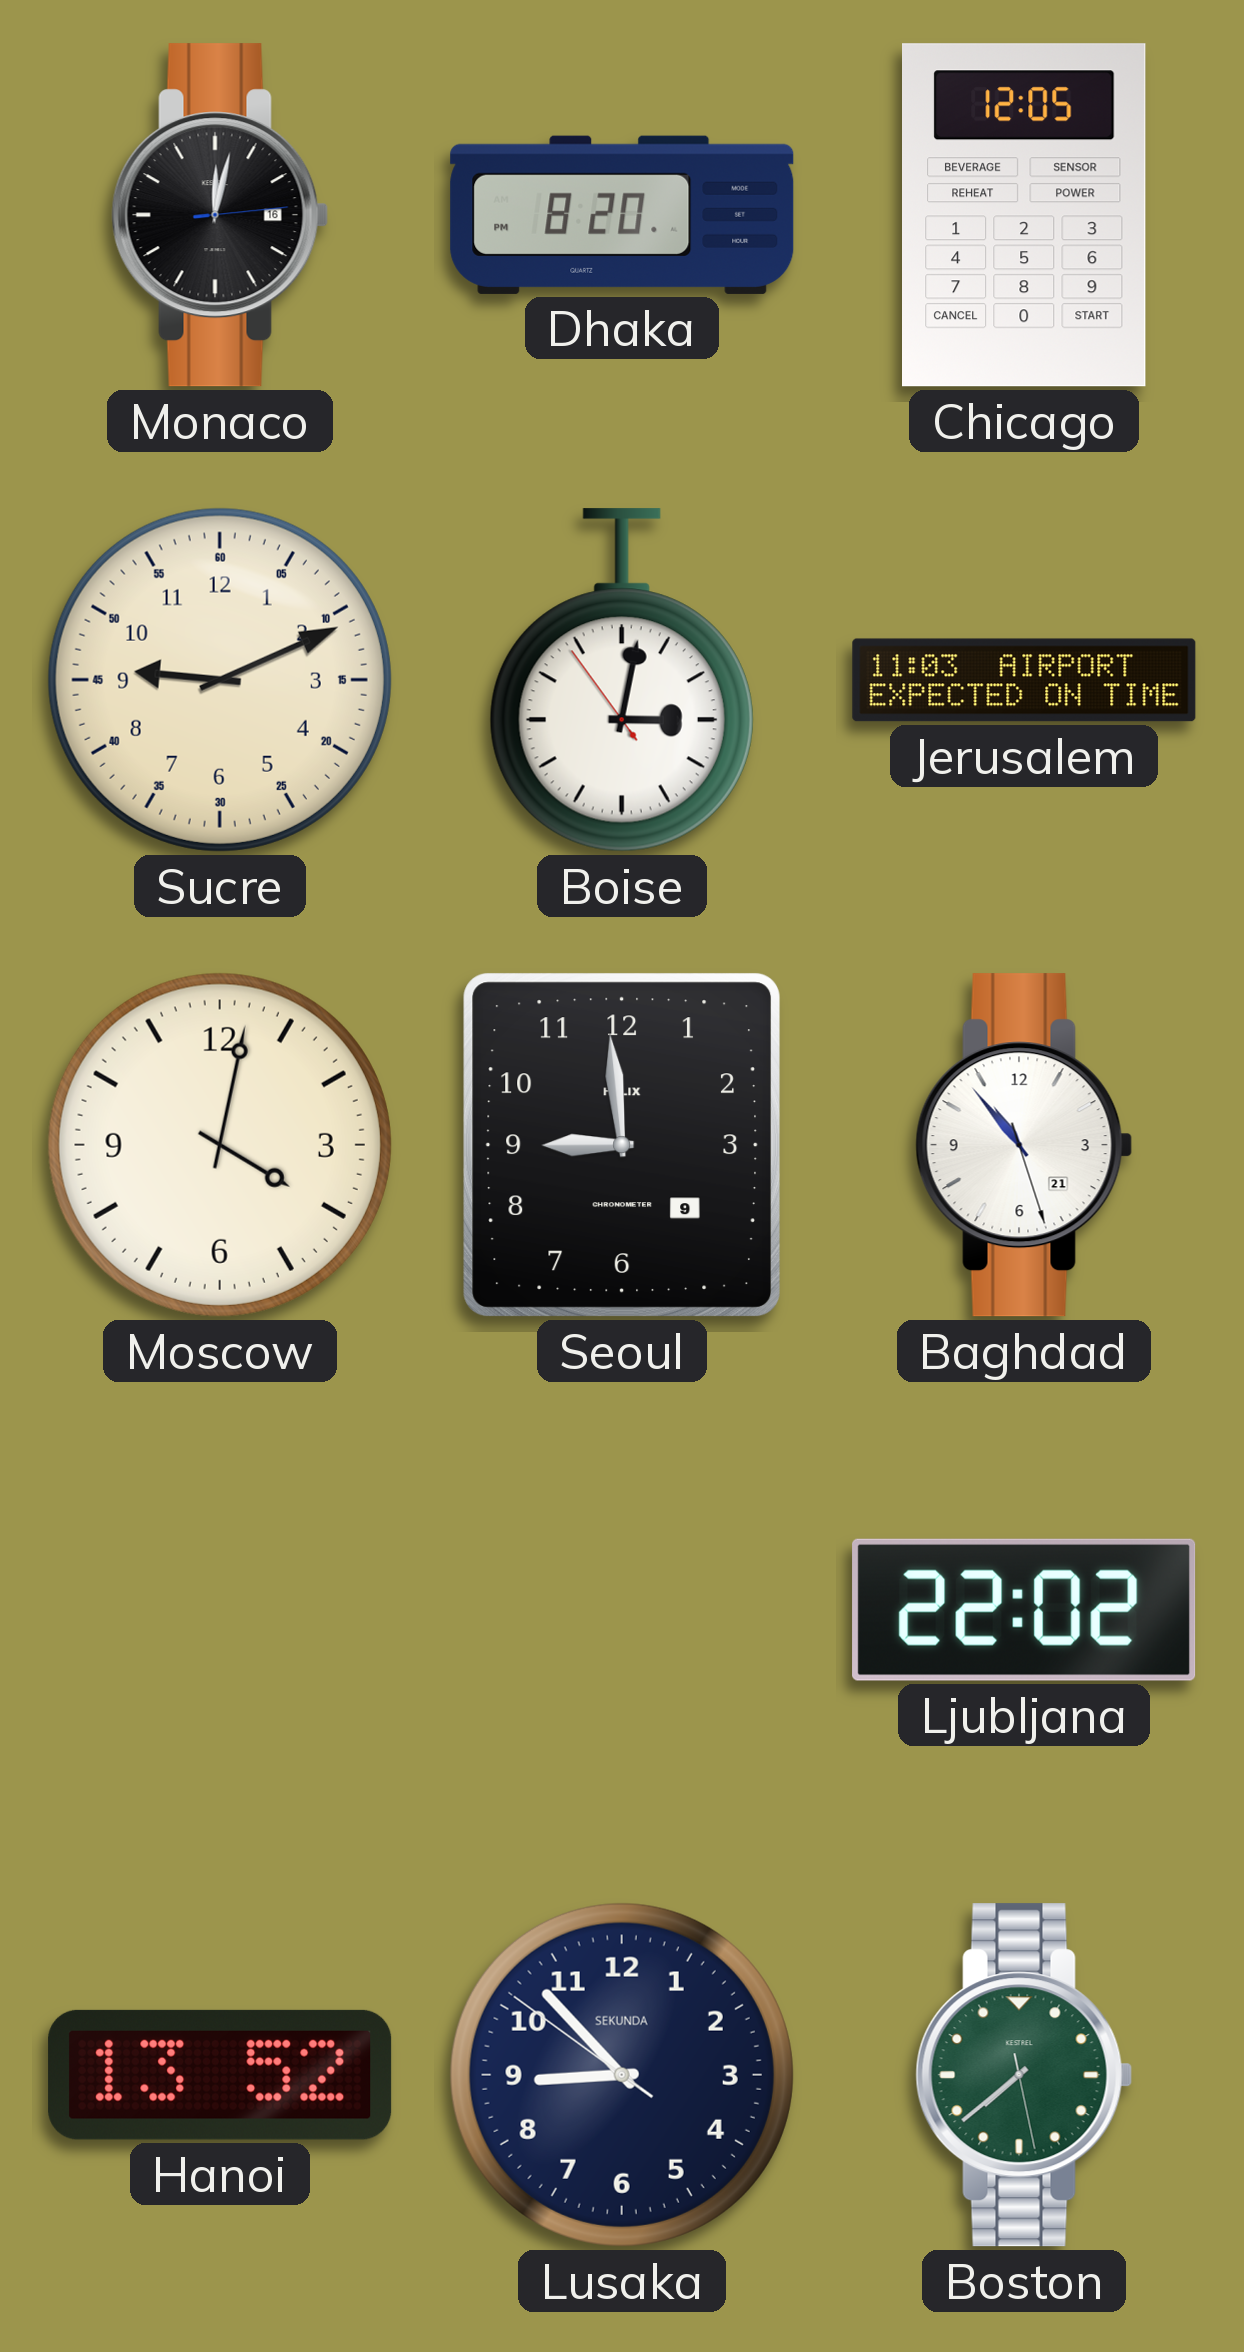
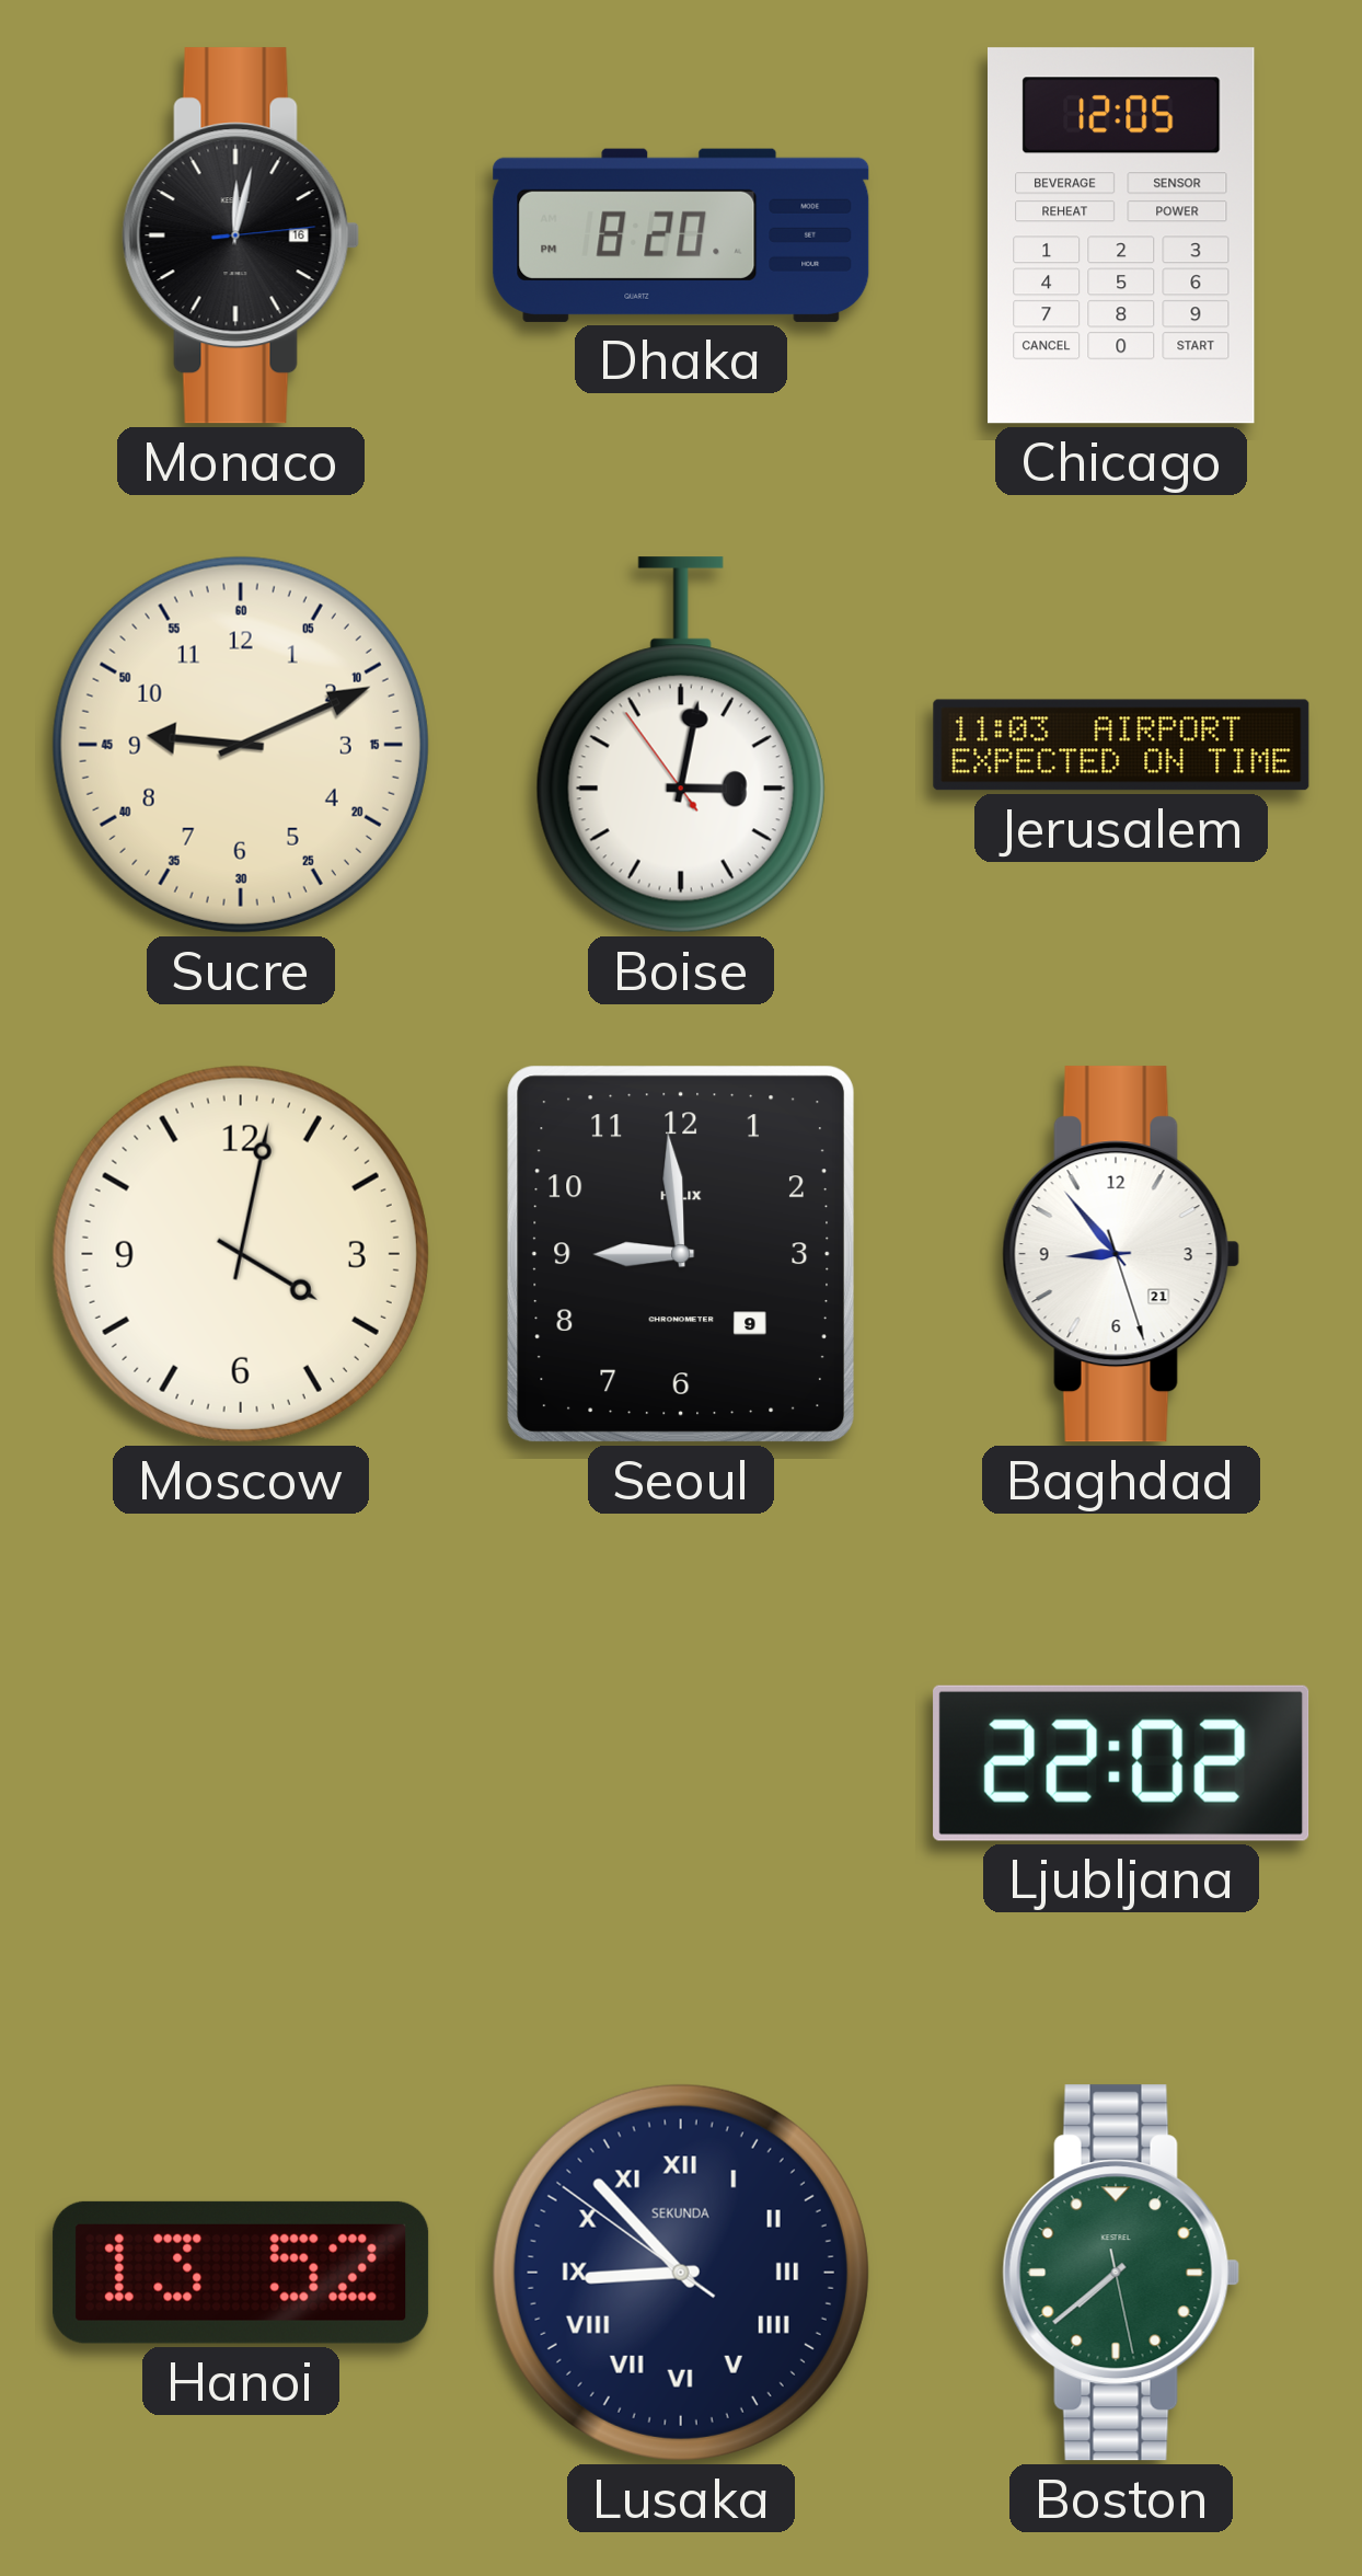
Baghdad: 10:53 -> 8:53
Lusaka numerals: Arabic -> Roman
